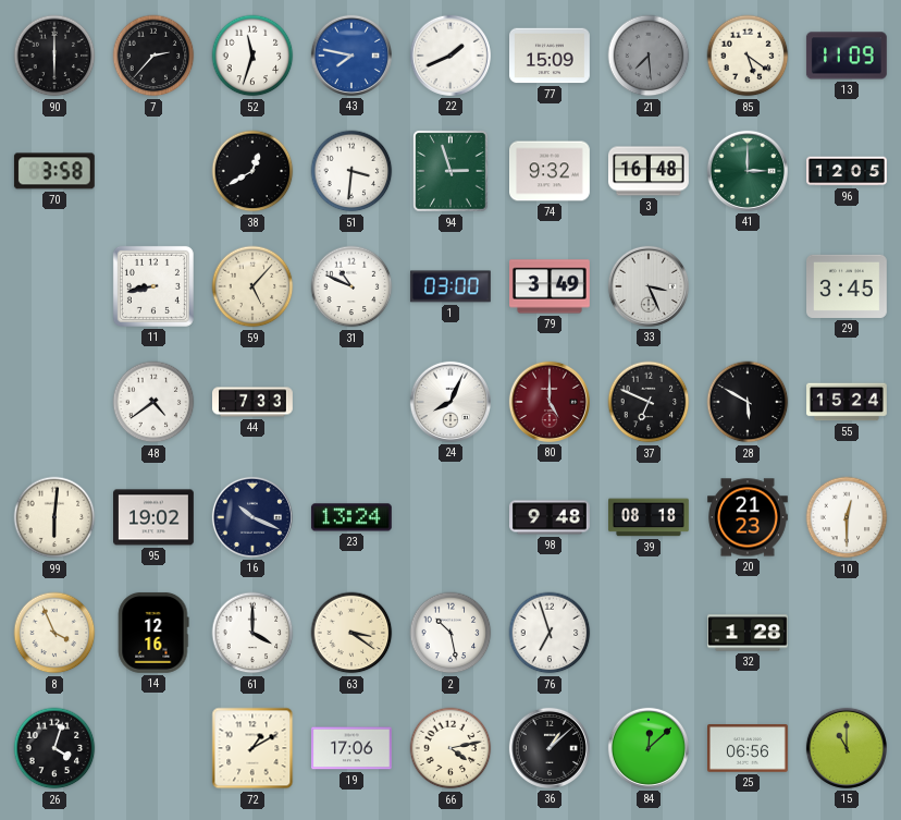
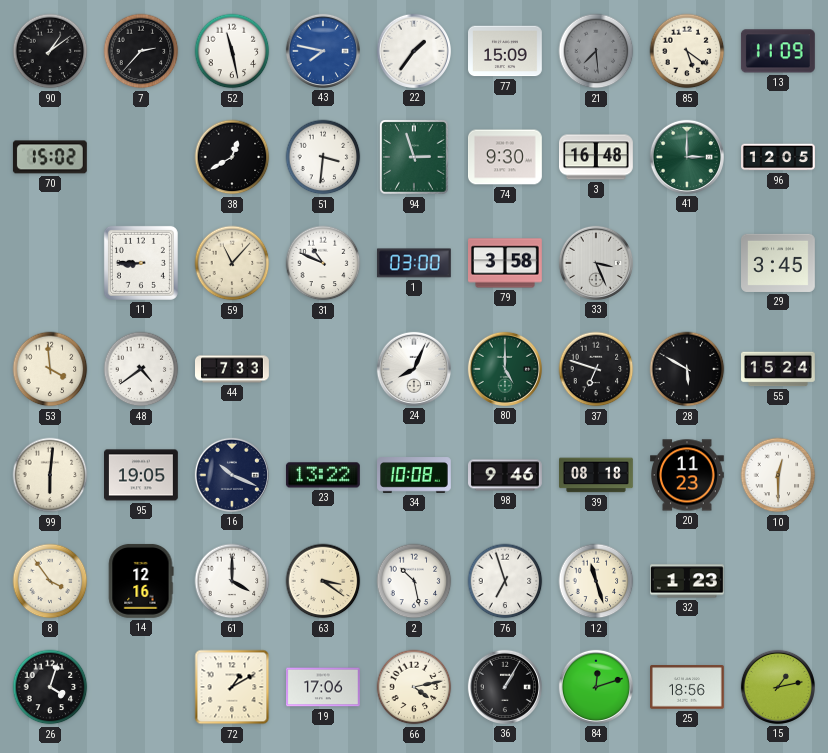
90: 6:00 -> 1:09
52: 11:33 -> 11:28
22: 1:41 -> 1:36
70: 3:58 -> 15:02
74: 9:32 -> 9:30
11: 8:43 -> 8:45
59: 5:07 -> 11:07
79: 3:49 -> 3:58
53: none -> 3:59
80 dial: burgundy -> green
37: 6:49 -> 6:48
95: 19:02 -> 19:05
23: 13:24 -> 13:22
34: none -> 10:08
98: 9:48 -> 9:46
20: 21:23 -> 11:23
8: 3:56 -> 3:54
12: none -> 11:27
32: 1:28 -> 1:23
36: 1:08 -> 1:05
84: 12:08 -> 12:12
25: 06:56 -> 18:56
15: 11:00 -> 1:13
